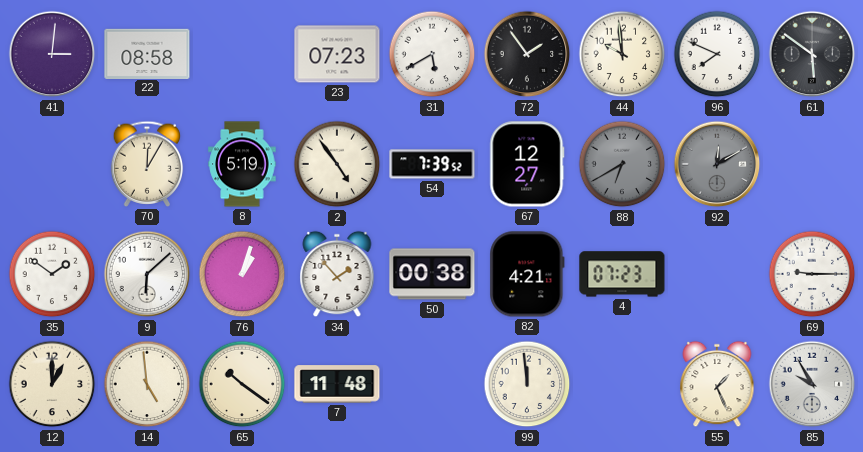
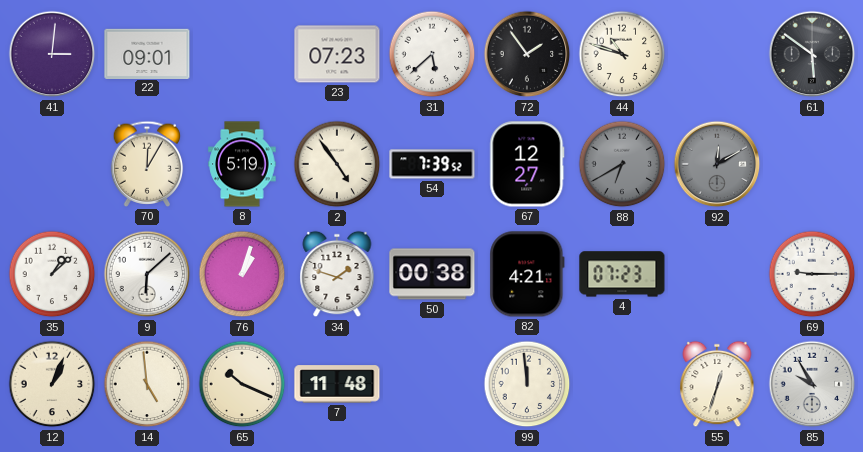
22: 08:58 -> 09:01
31: 5:40 -> 5:38
44: 9:59 -> 10:48
96: 7:49 -> none
35: 1:51 -> 1:08
34: 1:53 -> 1:48
12: 1:00 -> 1:04
65: 10:21 -> 10:19
55: 1:26 -> 12:33
